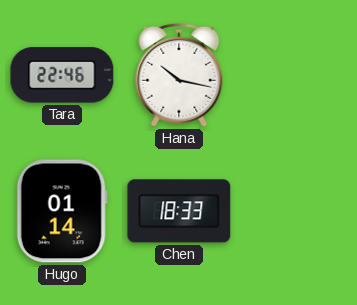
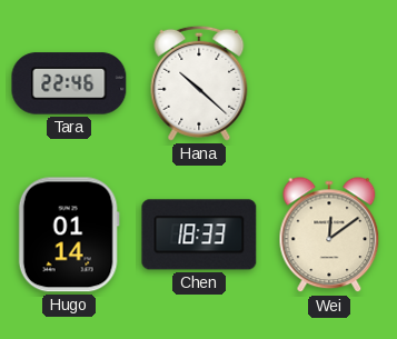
Hana: 10:17 -> 10:22
Wei: none -> 12:09
